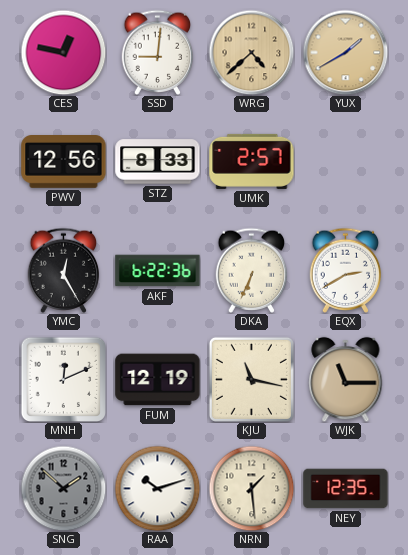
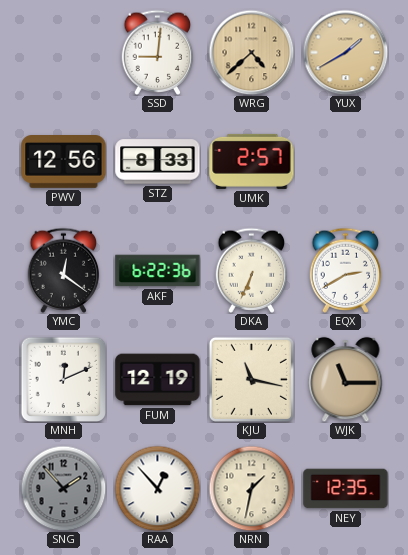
CES: 12:47 -> none
YMC: 12:25 -> 12:21
SNG: 1:52 -> 1:53
RAA: 10:12 -> 12:53
NRN: 1:29 -> 1:32
